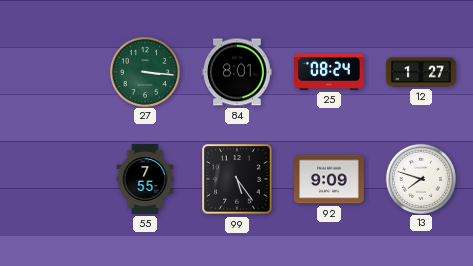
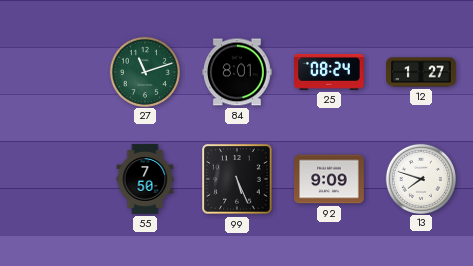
27: 3:16 -> 11:12
55: 7:55 -> 7:50
99: 5:24 -> 5:26
